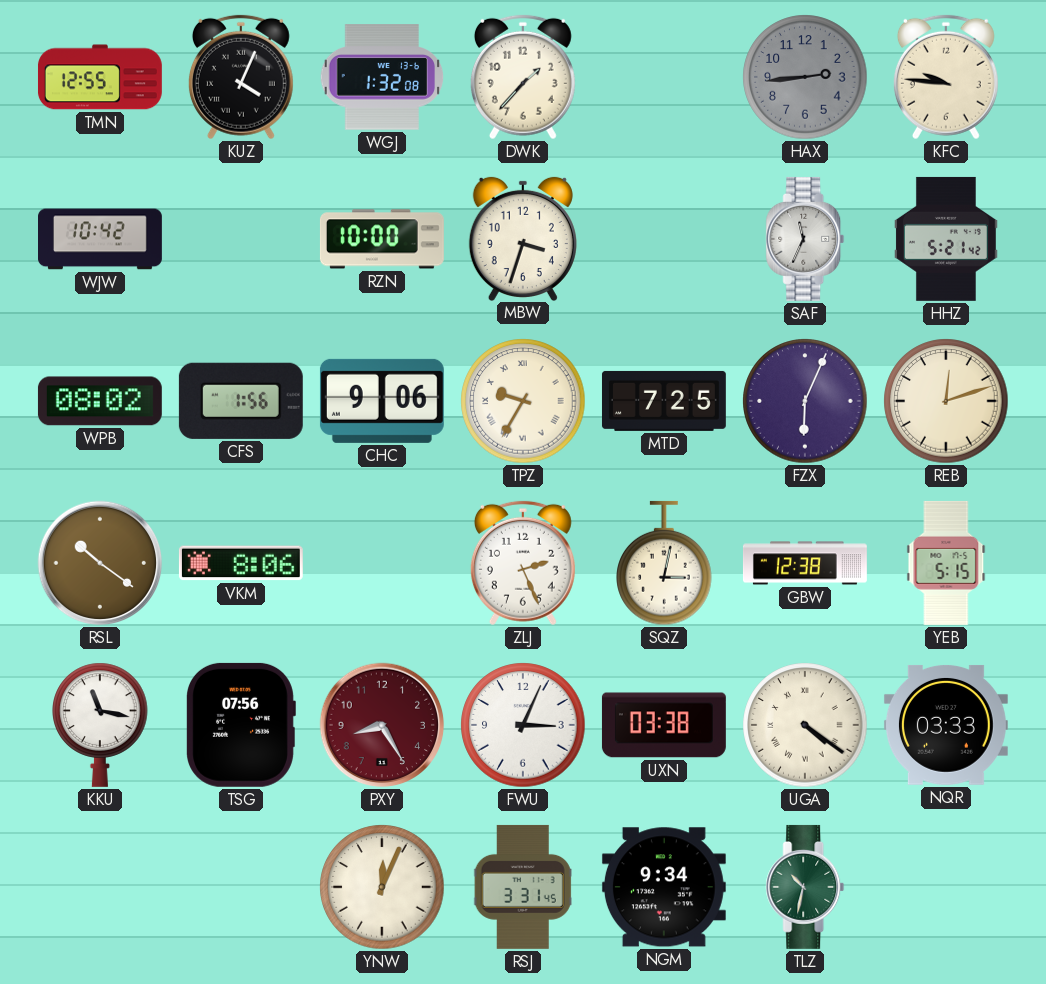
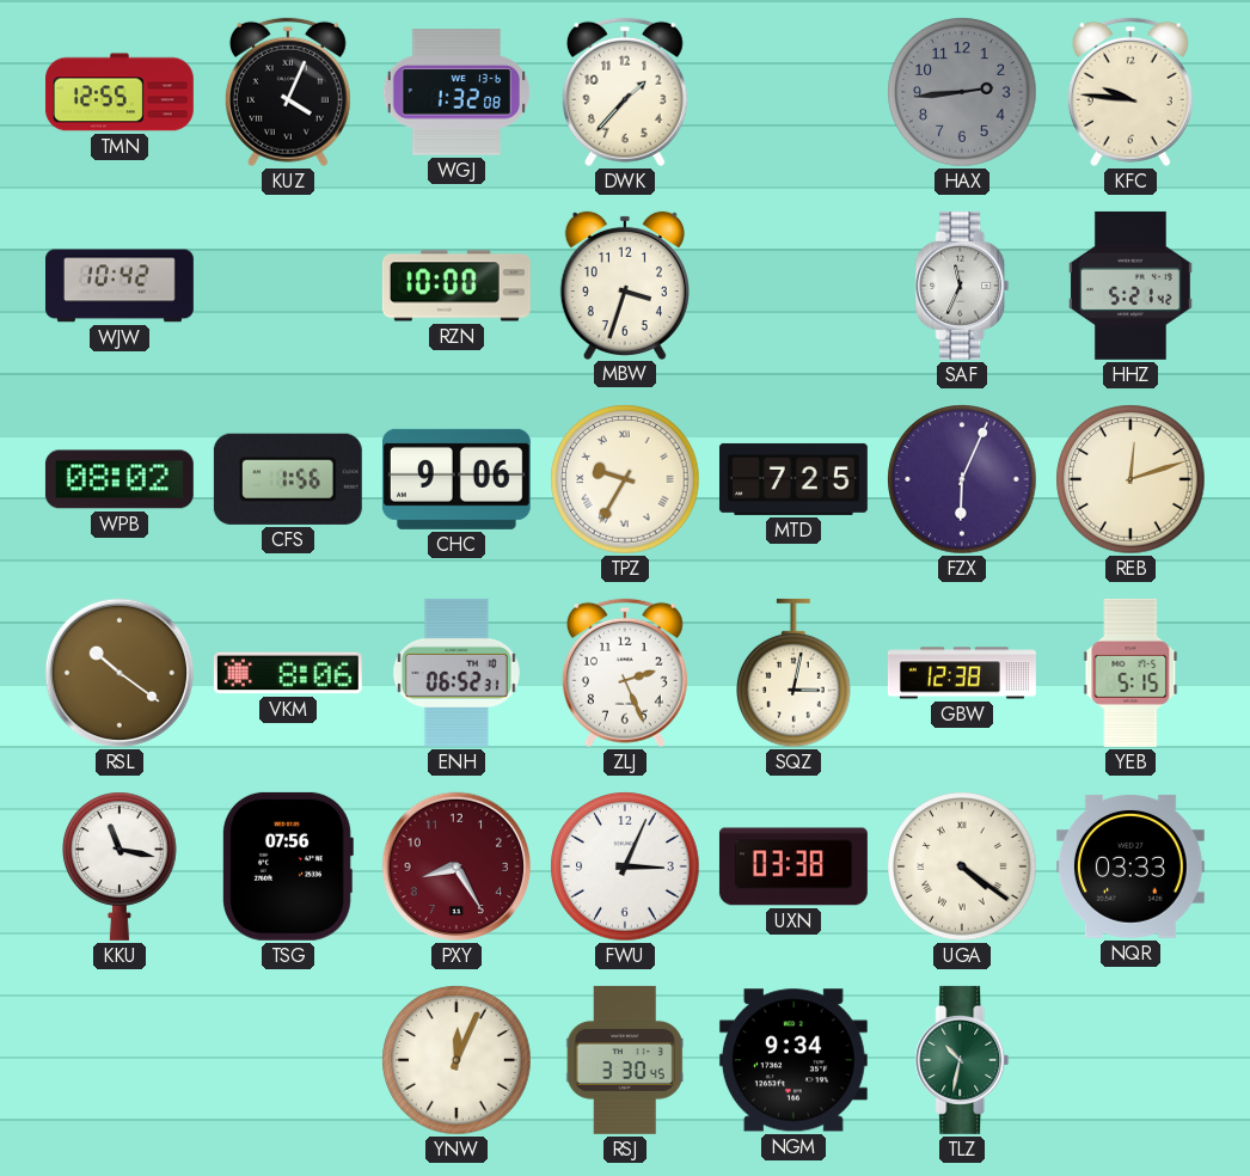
ENH: none -> 06:52
RSJ: 3:31 -> 3:30
